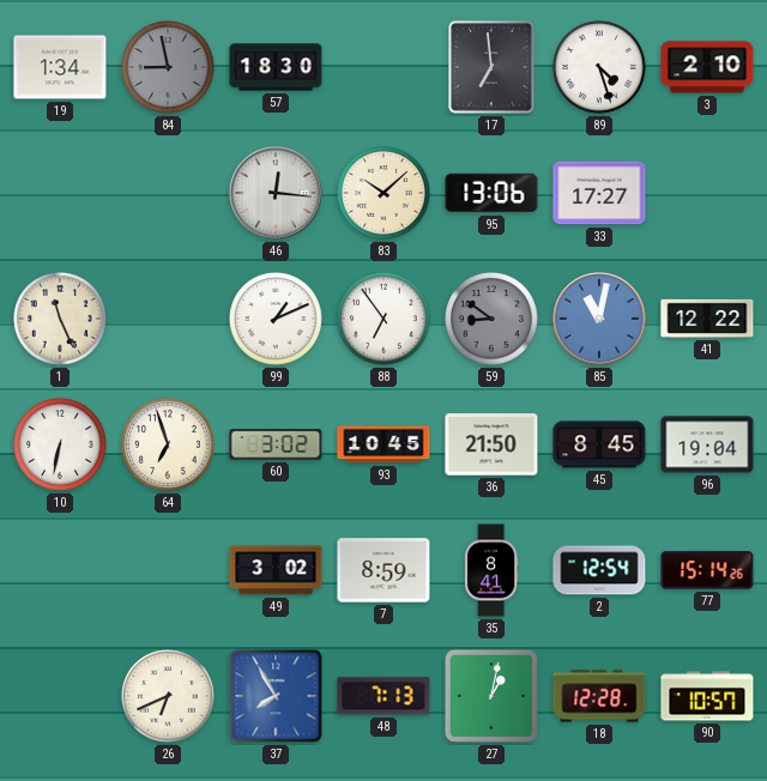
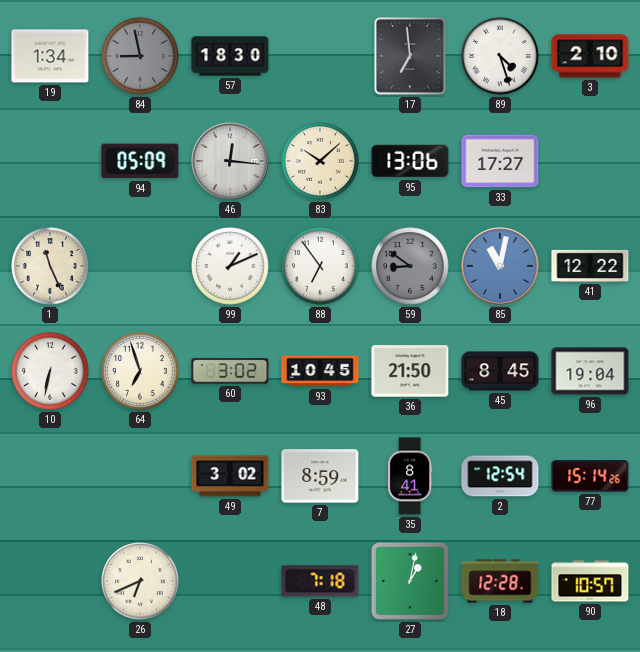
94: none -> 05:09
37: 7:55 -> none
48: 7:13 -> 7:18
